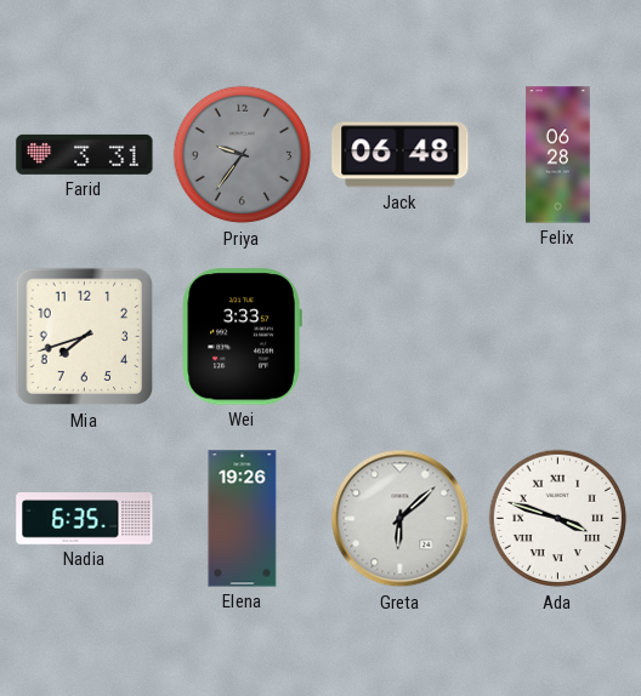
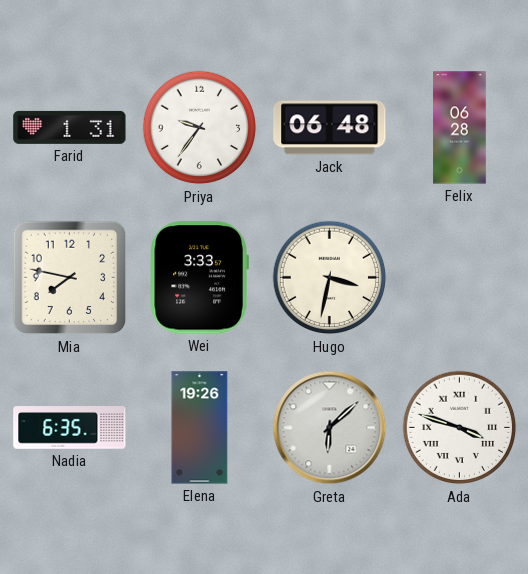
Farid: 3:31 -> 1:31
Priya dial: grey -> white
Mia: 7:42 -> 7:47
Hugo: none -> 3:32
